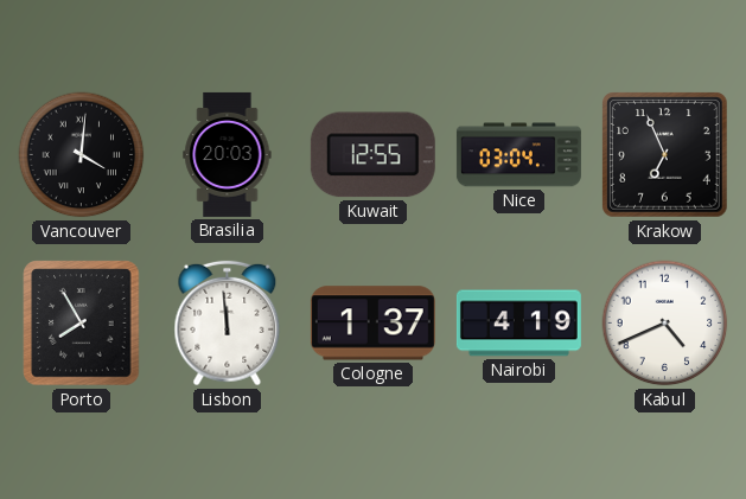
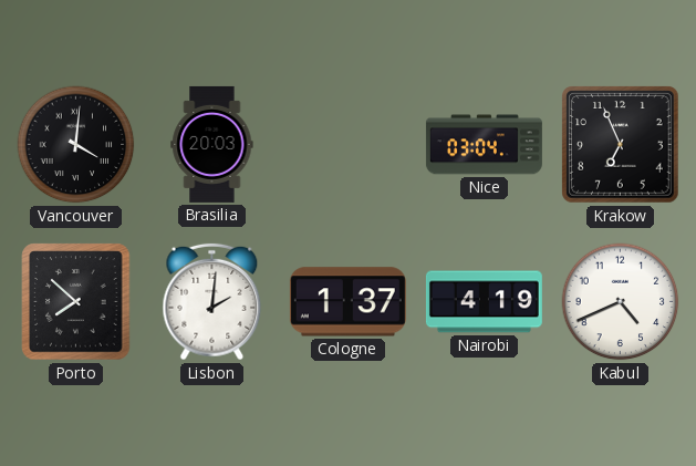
Kuwait: 12:55 -> none
Porto: 7:55 -> 7:52
Lisbon: 11:59 -> 2:01
